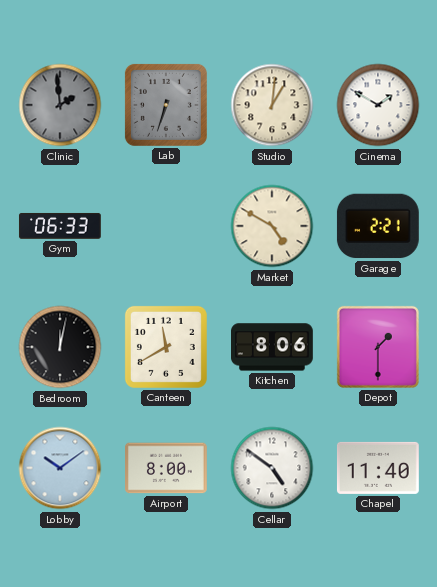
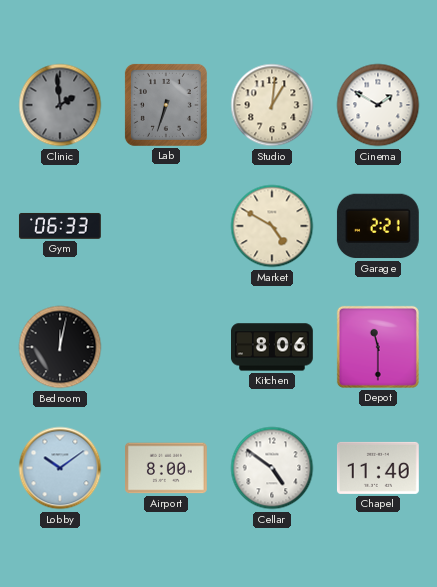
Canteen: 11:40 -> none
Depot: 1:30 -> 11:30
